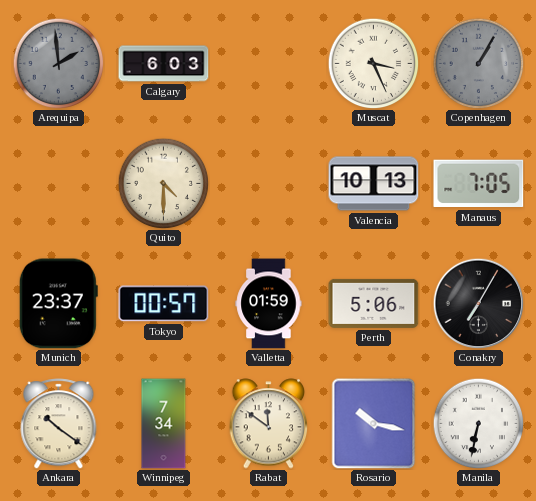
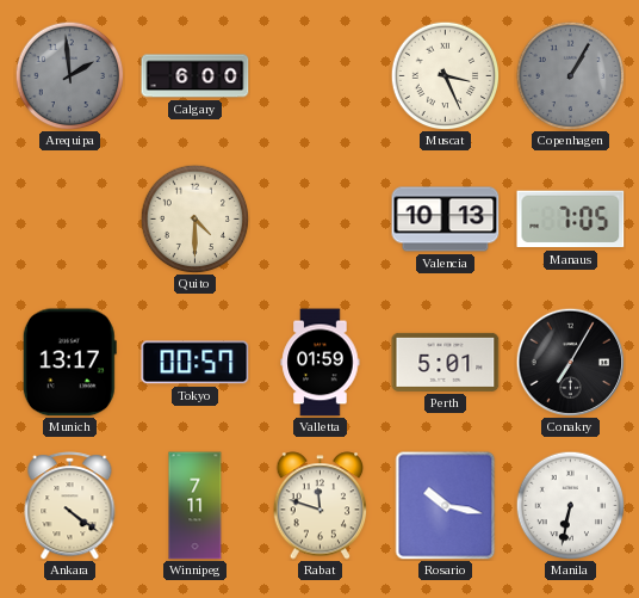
Calgary: 6:03 -> 6:00
Munich: 23:37 -> 13:17
Perth: 5:06 -> 5:01
Ankara: 10:21 -> 4:21
Winnipeg: 7:34 -> 7:11
Rabat: 11:51 -> 11:48
